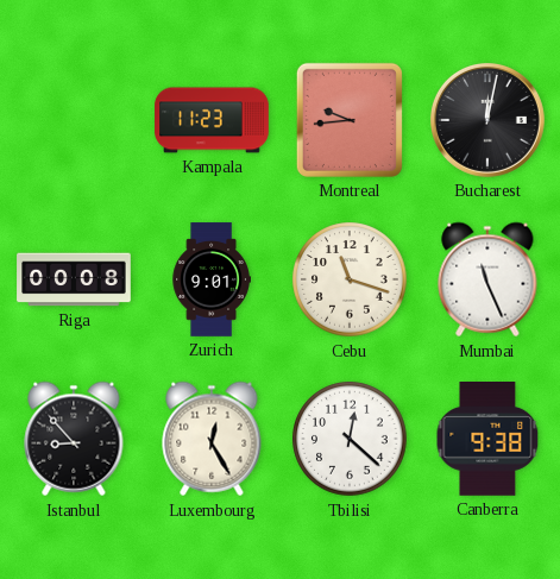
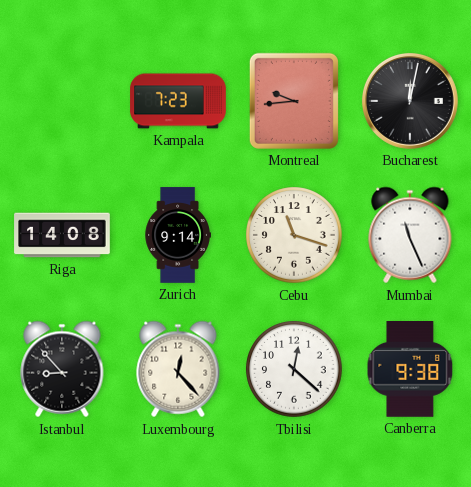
Kampala: 11:23 -> 7:23
Riga: 00:08 -> 14:08
Zurich: 9:01 -> 9:14
Luxembourg: 12:25 -> 12:23
